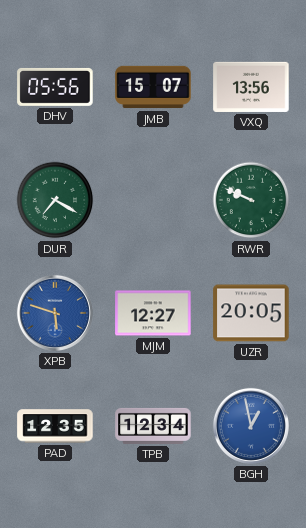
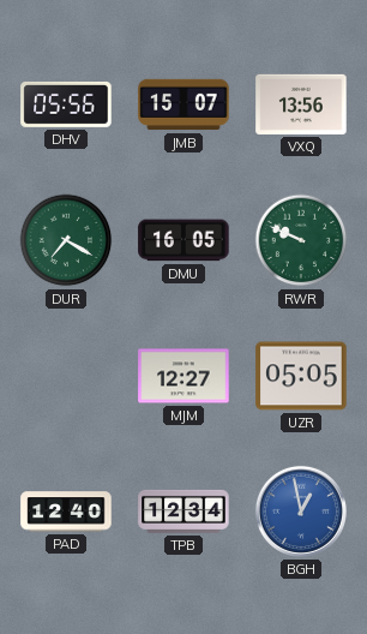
DMU: none -> 16:05
XPB: 5:48 -> none
UZR: 20:05 -> 05:05
PAD: 12:35 -> 12:40
